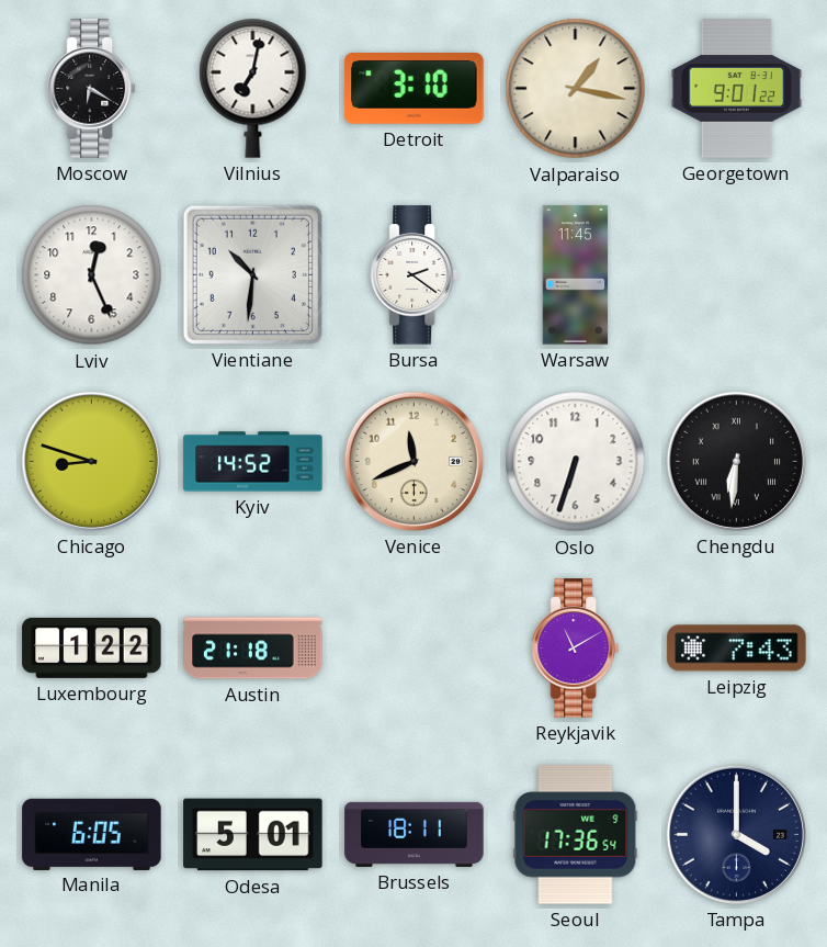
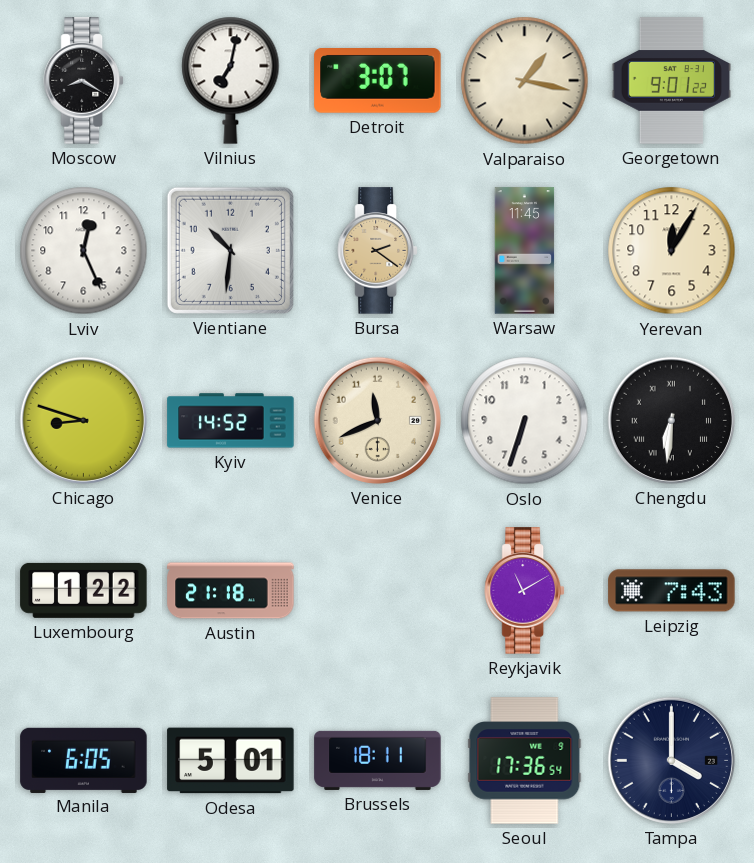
Moscow: 6:20 -> 8:20
Detroit: 3:10 -> 3:07
Bursa dial: white -> champagne
Yerevan: none -> 12:05
